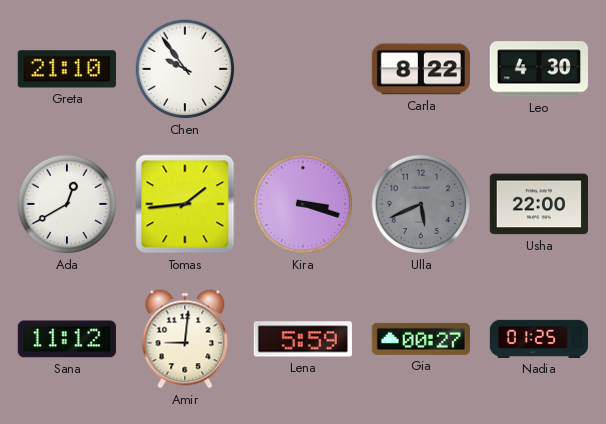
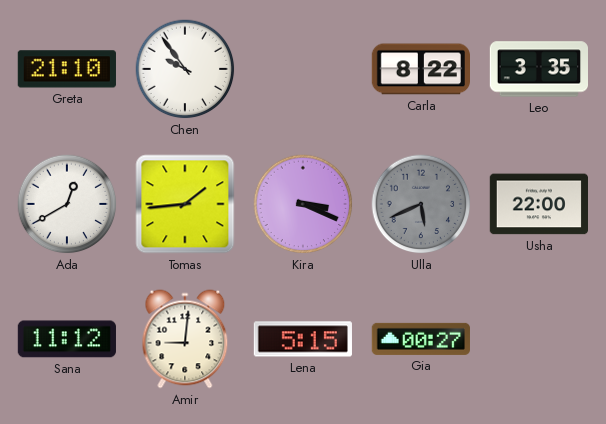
Leo: 4:30 -> 3:35
Kira: 3:18 -> 3:19
Lena: 5:59 -> 5:15
Nadia: 01:25 -> none
